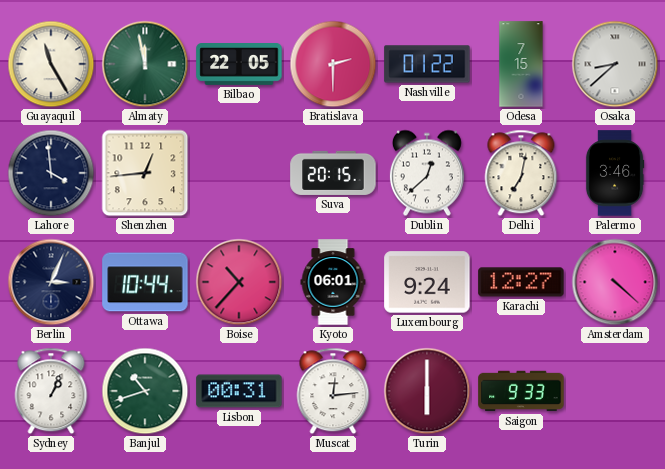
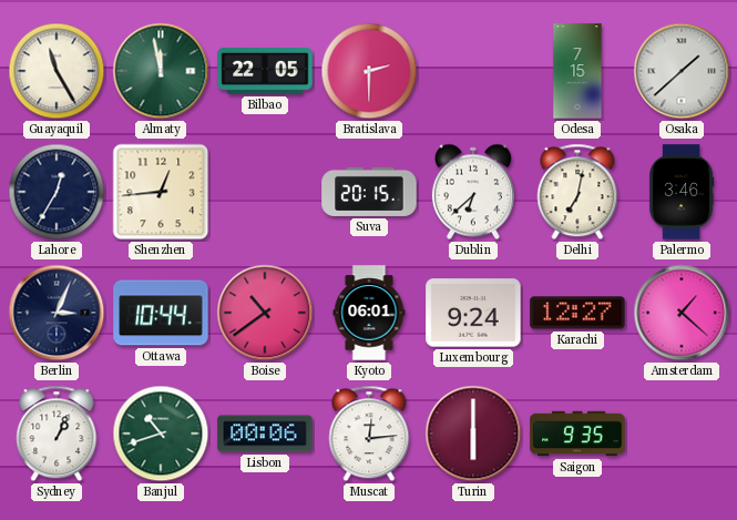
Nashville: 01:22 -> none
Osaka: 8:38 -> 1:38
Lahore: 3:59 -> 12:35
Dublin: 12:38 -> 6:38
Boise: 10:37 -> 10:39
Amsterdam: 4:22 -> 1:22
Lisbon: 00:31 -> 00:06
Saigon: 9:33 -> 9:35
